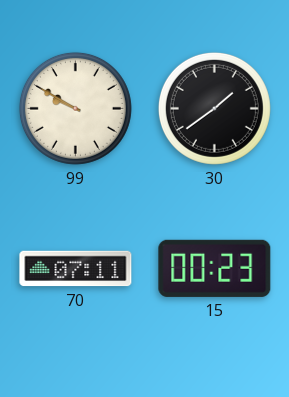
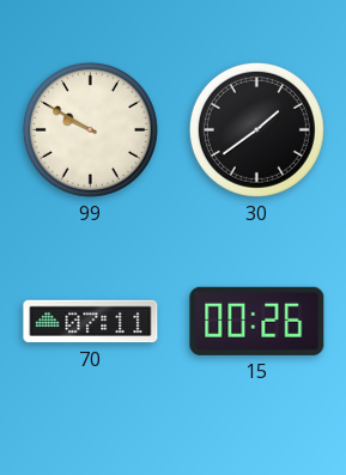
15: 00:23 -> 00:26
